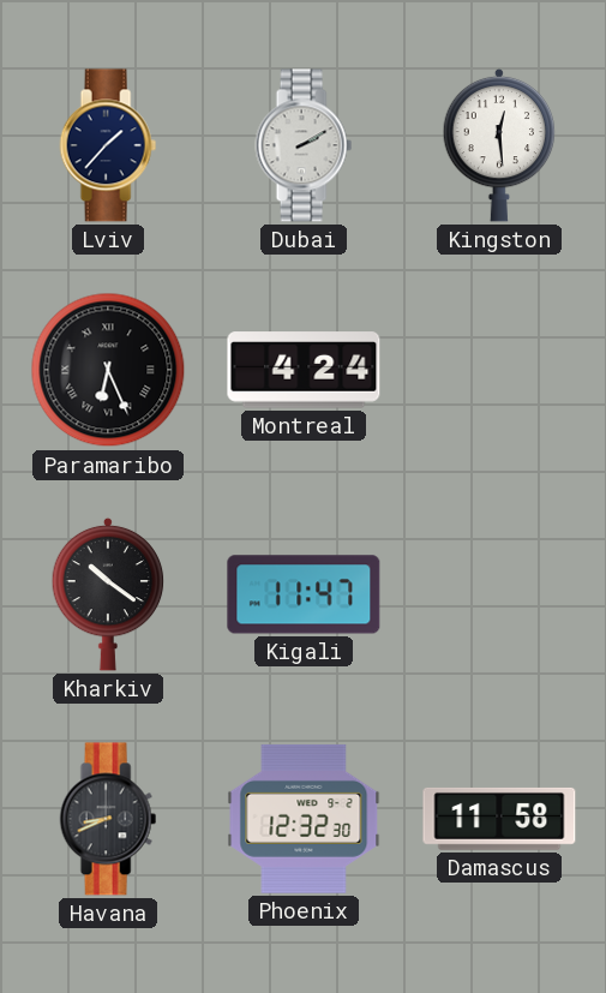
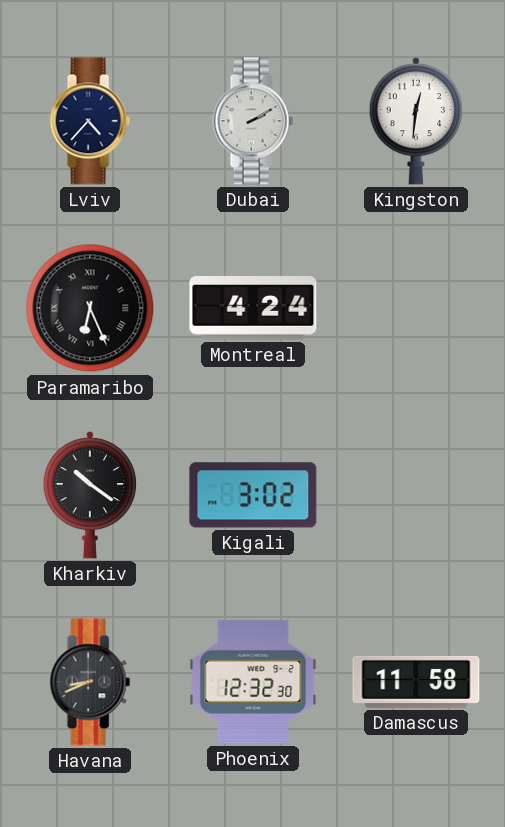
Lviv: 1:37 -> 4:37
Kingston: 12:29 -> 12:31
Kigali: 11:47 -> 3:02
